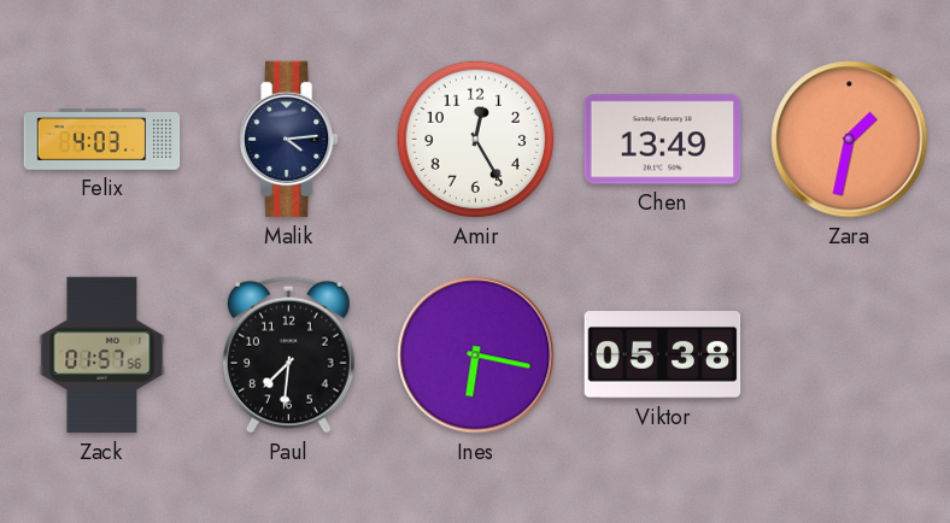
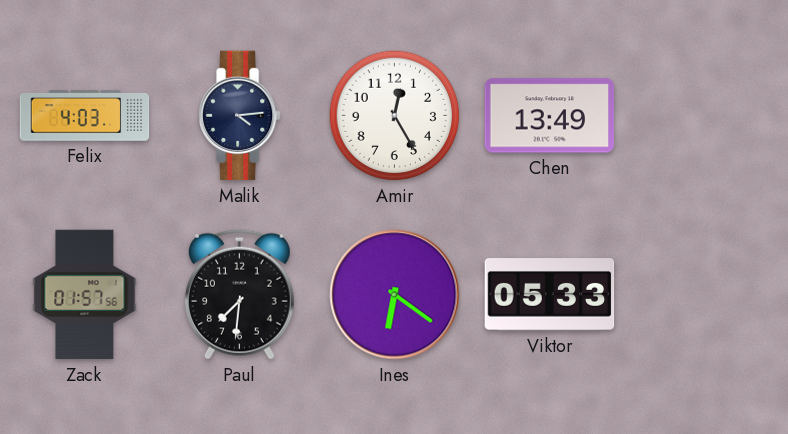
Zara: 1:32 -> none
Ines: 6:17 -> 6:21
Viktor: 05:38 -> 05:33
